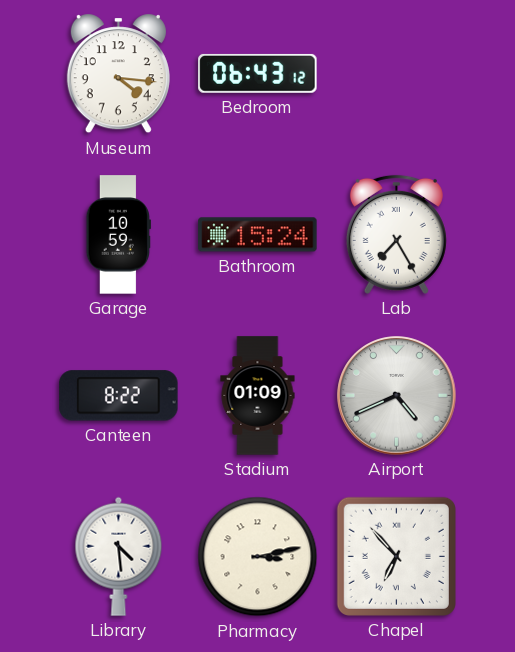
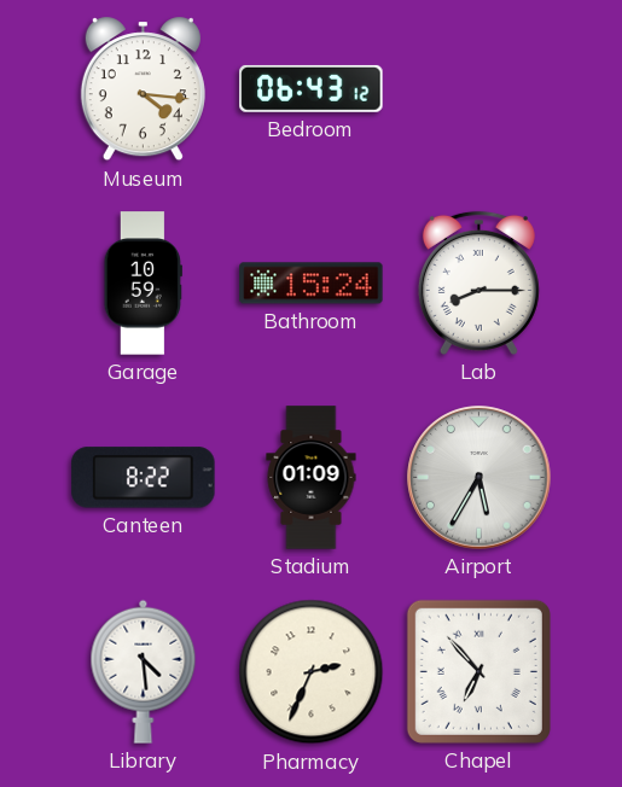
Lab: 7:25 -> 8:15
Airport: 4:41 -> 5:35
Pharmacy: 3:13 -> 2:34
